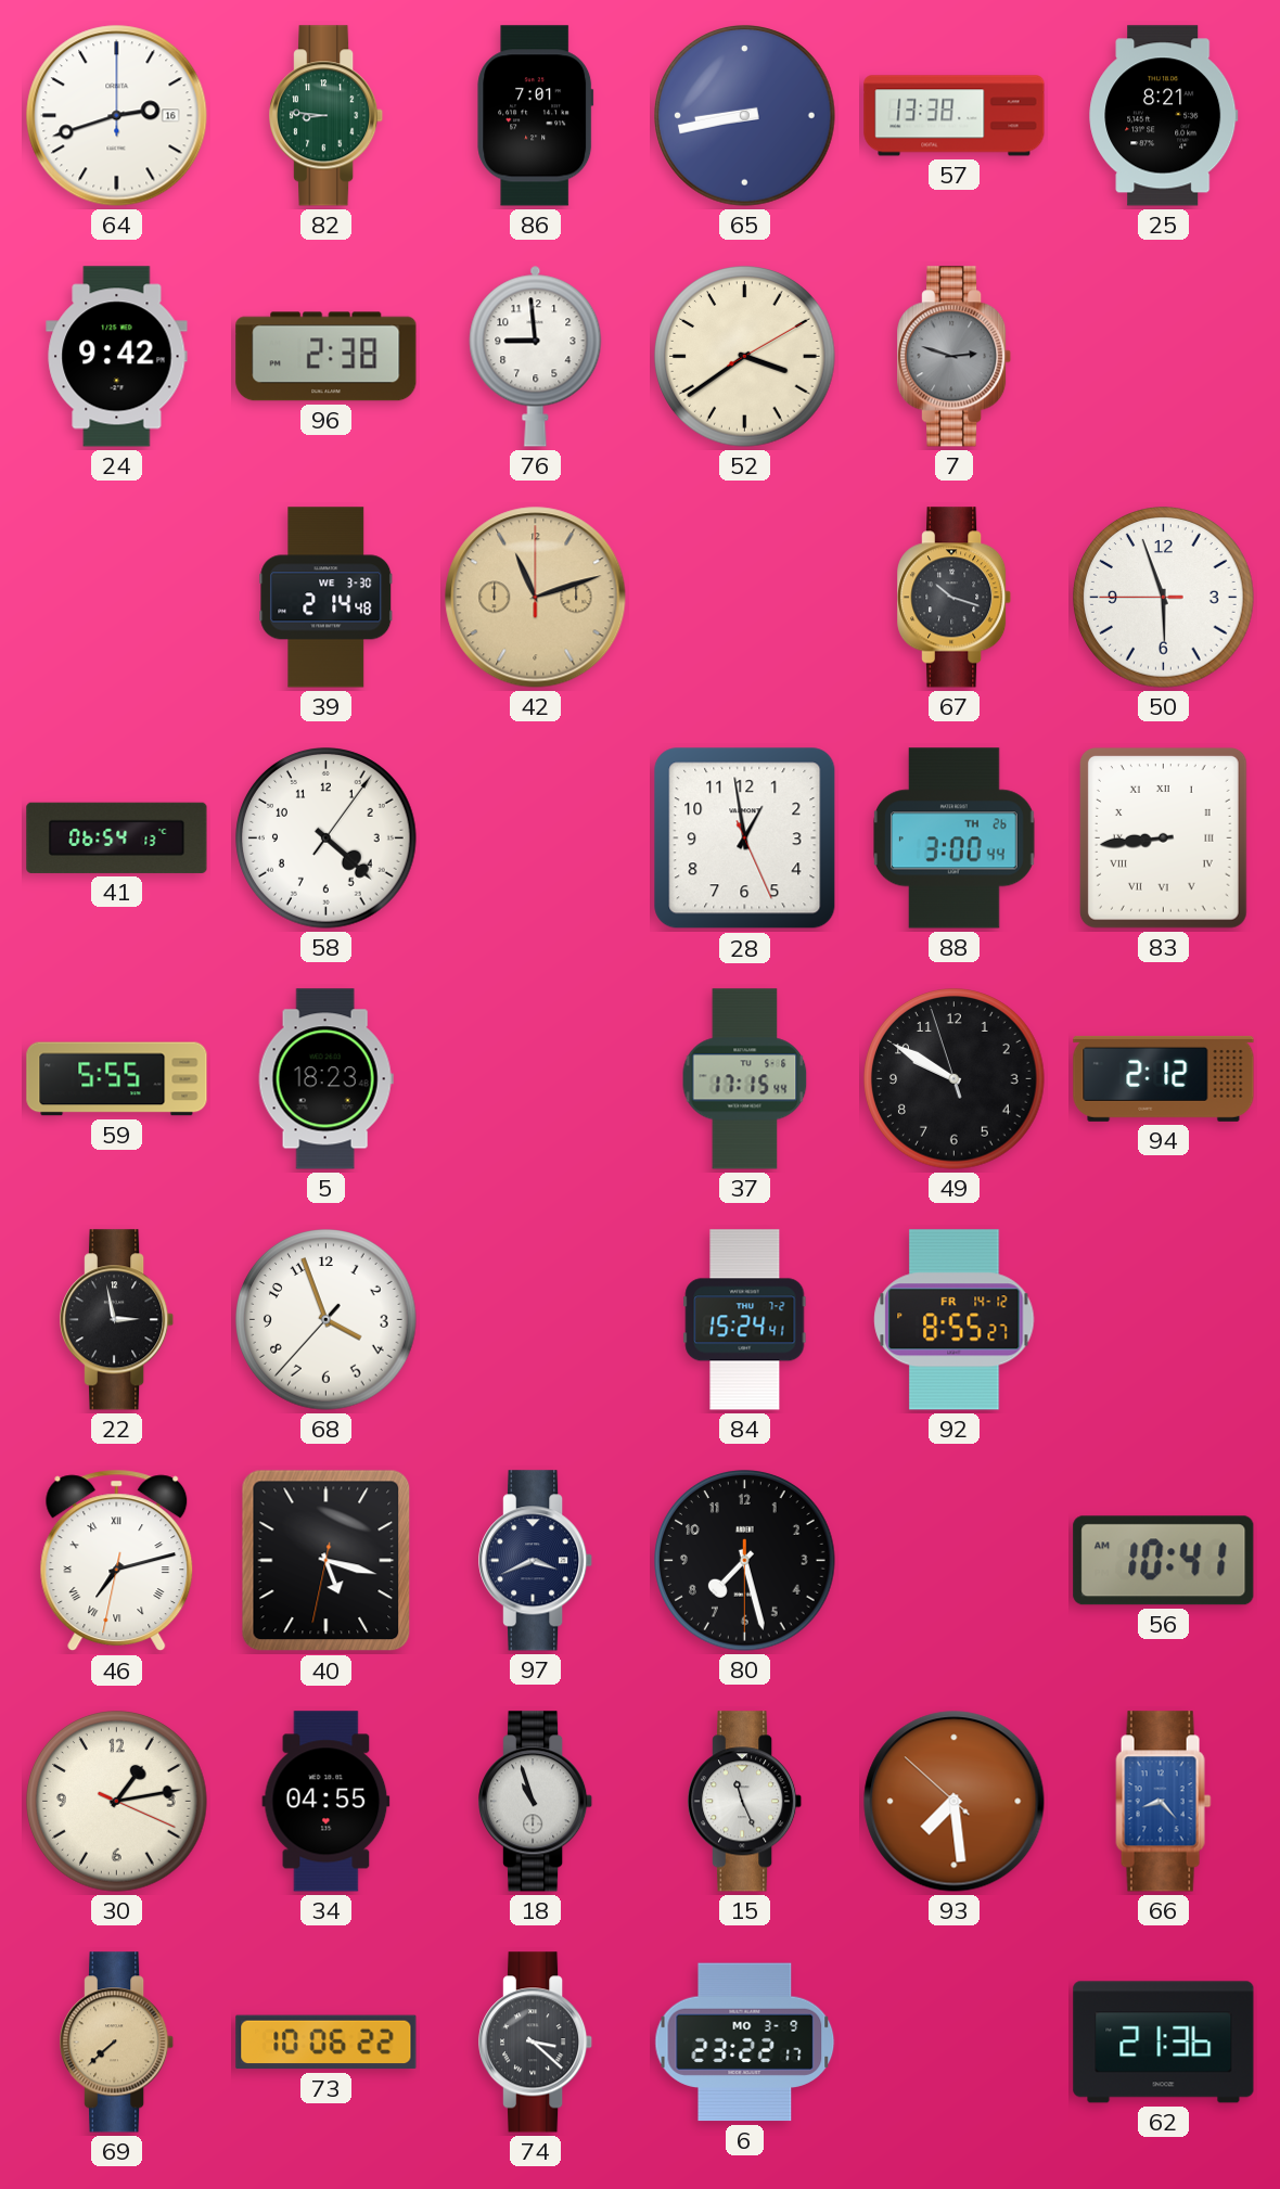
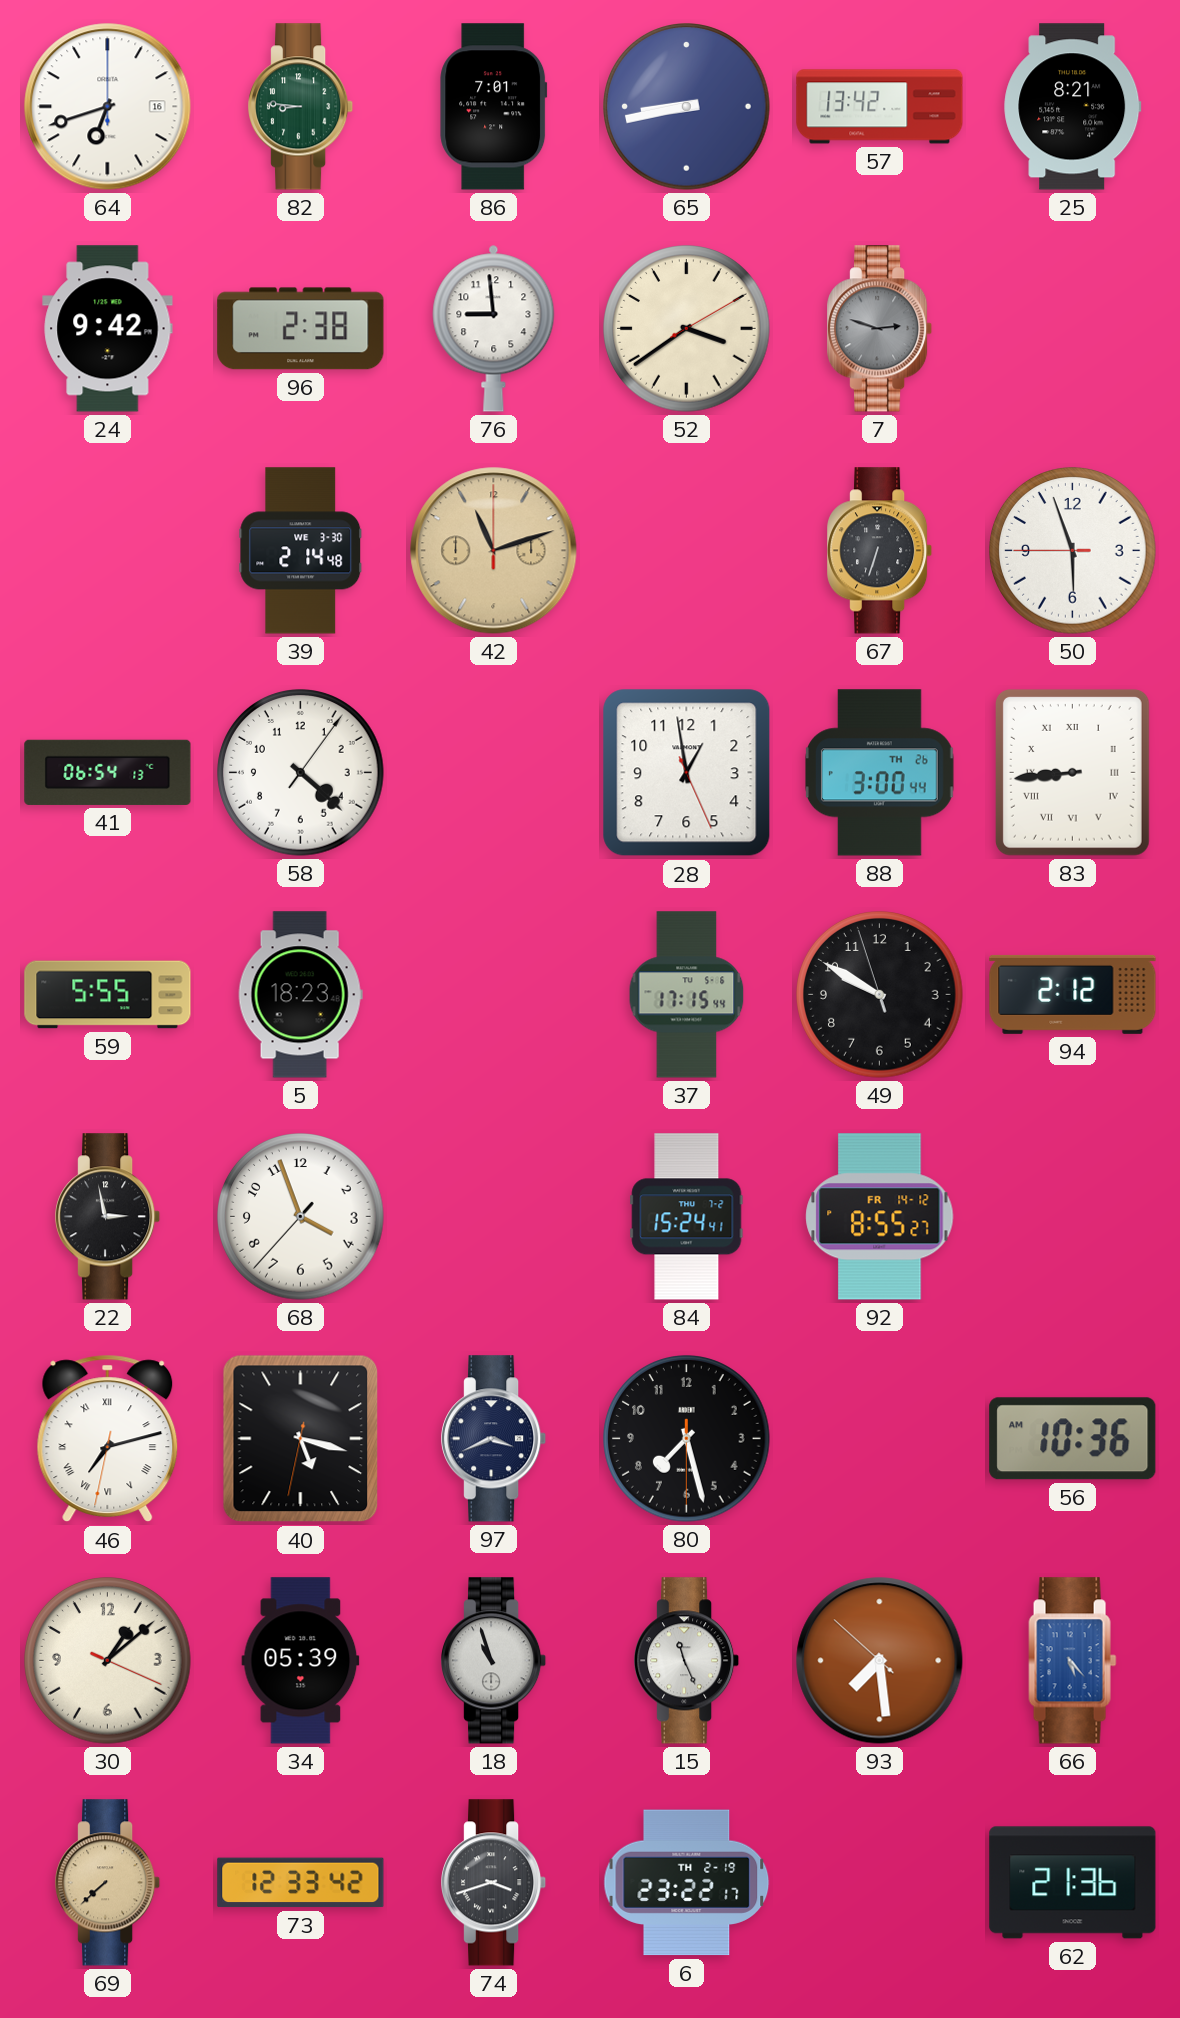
64: 2:42 -> 6:42
57: 13:38 -> 13:42
67: 10:18 -> 6:33
56: 10:41 -> 10:36
30: 1:13 -> 1:08
34: 04:55 -> 05:39
66: 8:23 -> 5:23
73: 10:06 -> 12:33
74: 3:22 -> 3:42
6 date: MO 3-9 -> TH 2-19
